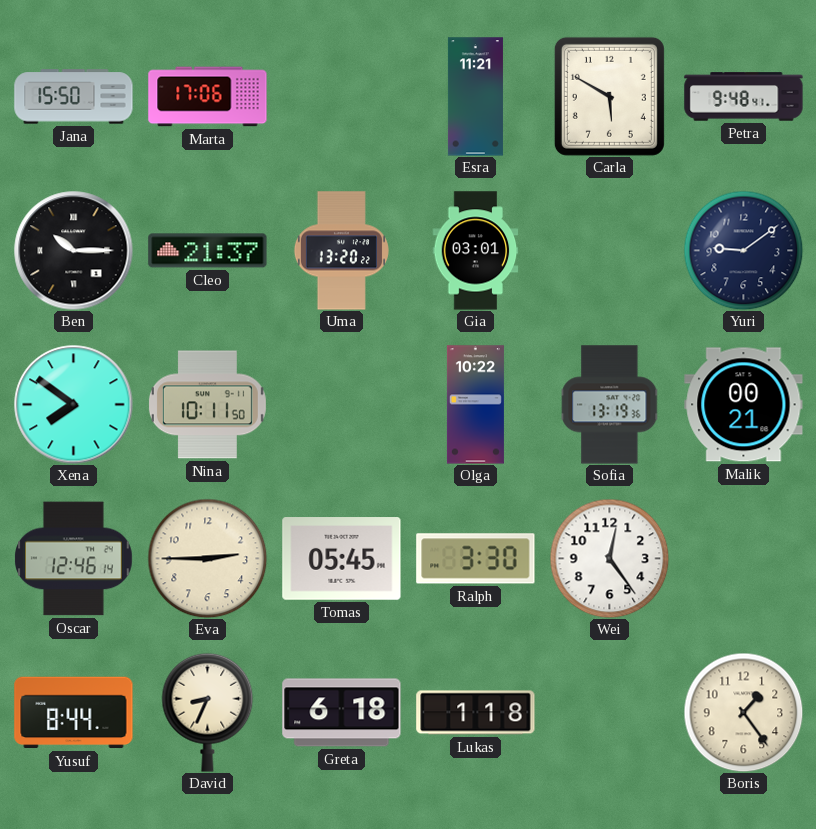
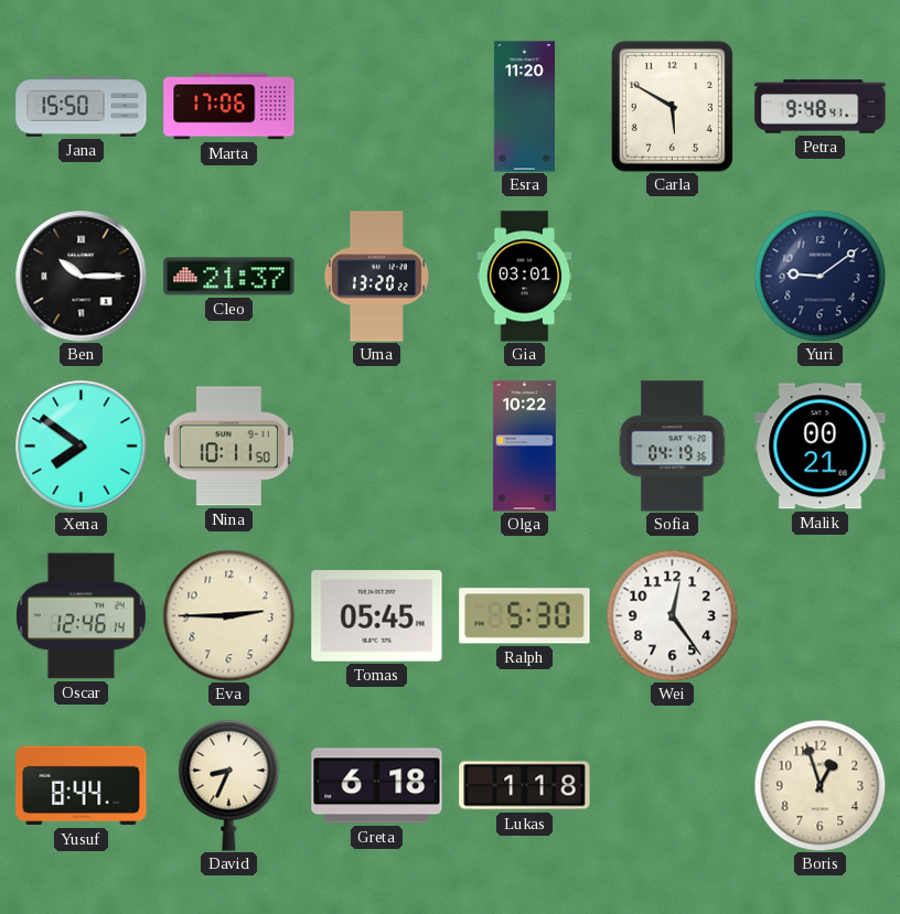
Esra: 11:21 -> 11:20
Sofia: 13:19 -> 04:19
Ralph: 3:30 -> 5:30
Boris: 1:24 -> 12:57
